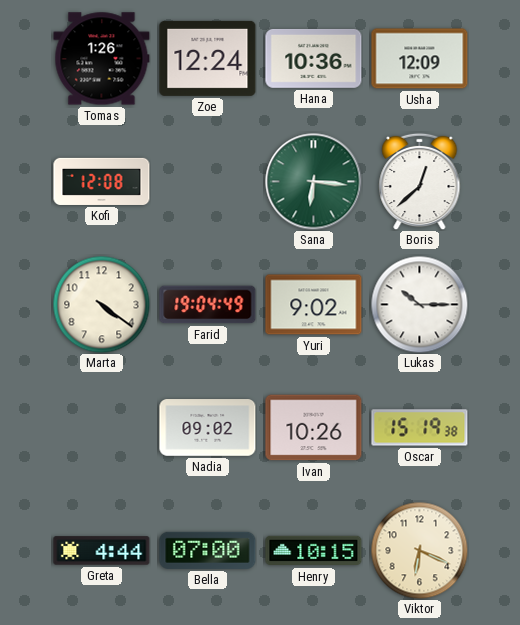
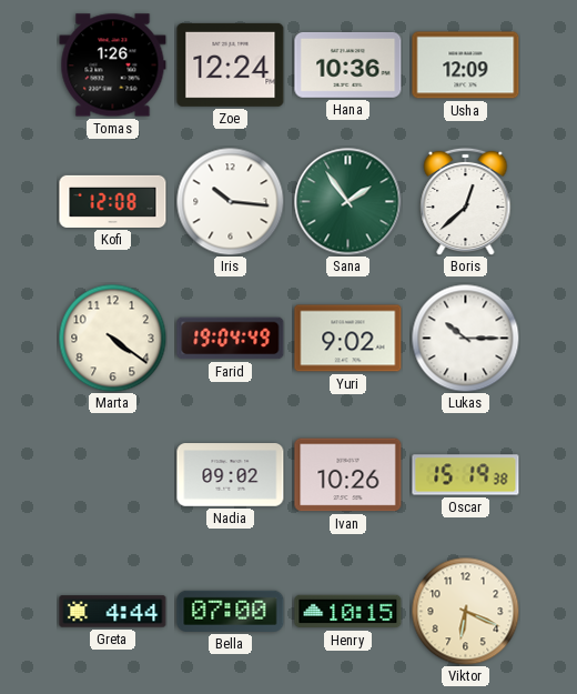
Iris: none -> 10:16
Sana: 6:16 -> 1:54
